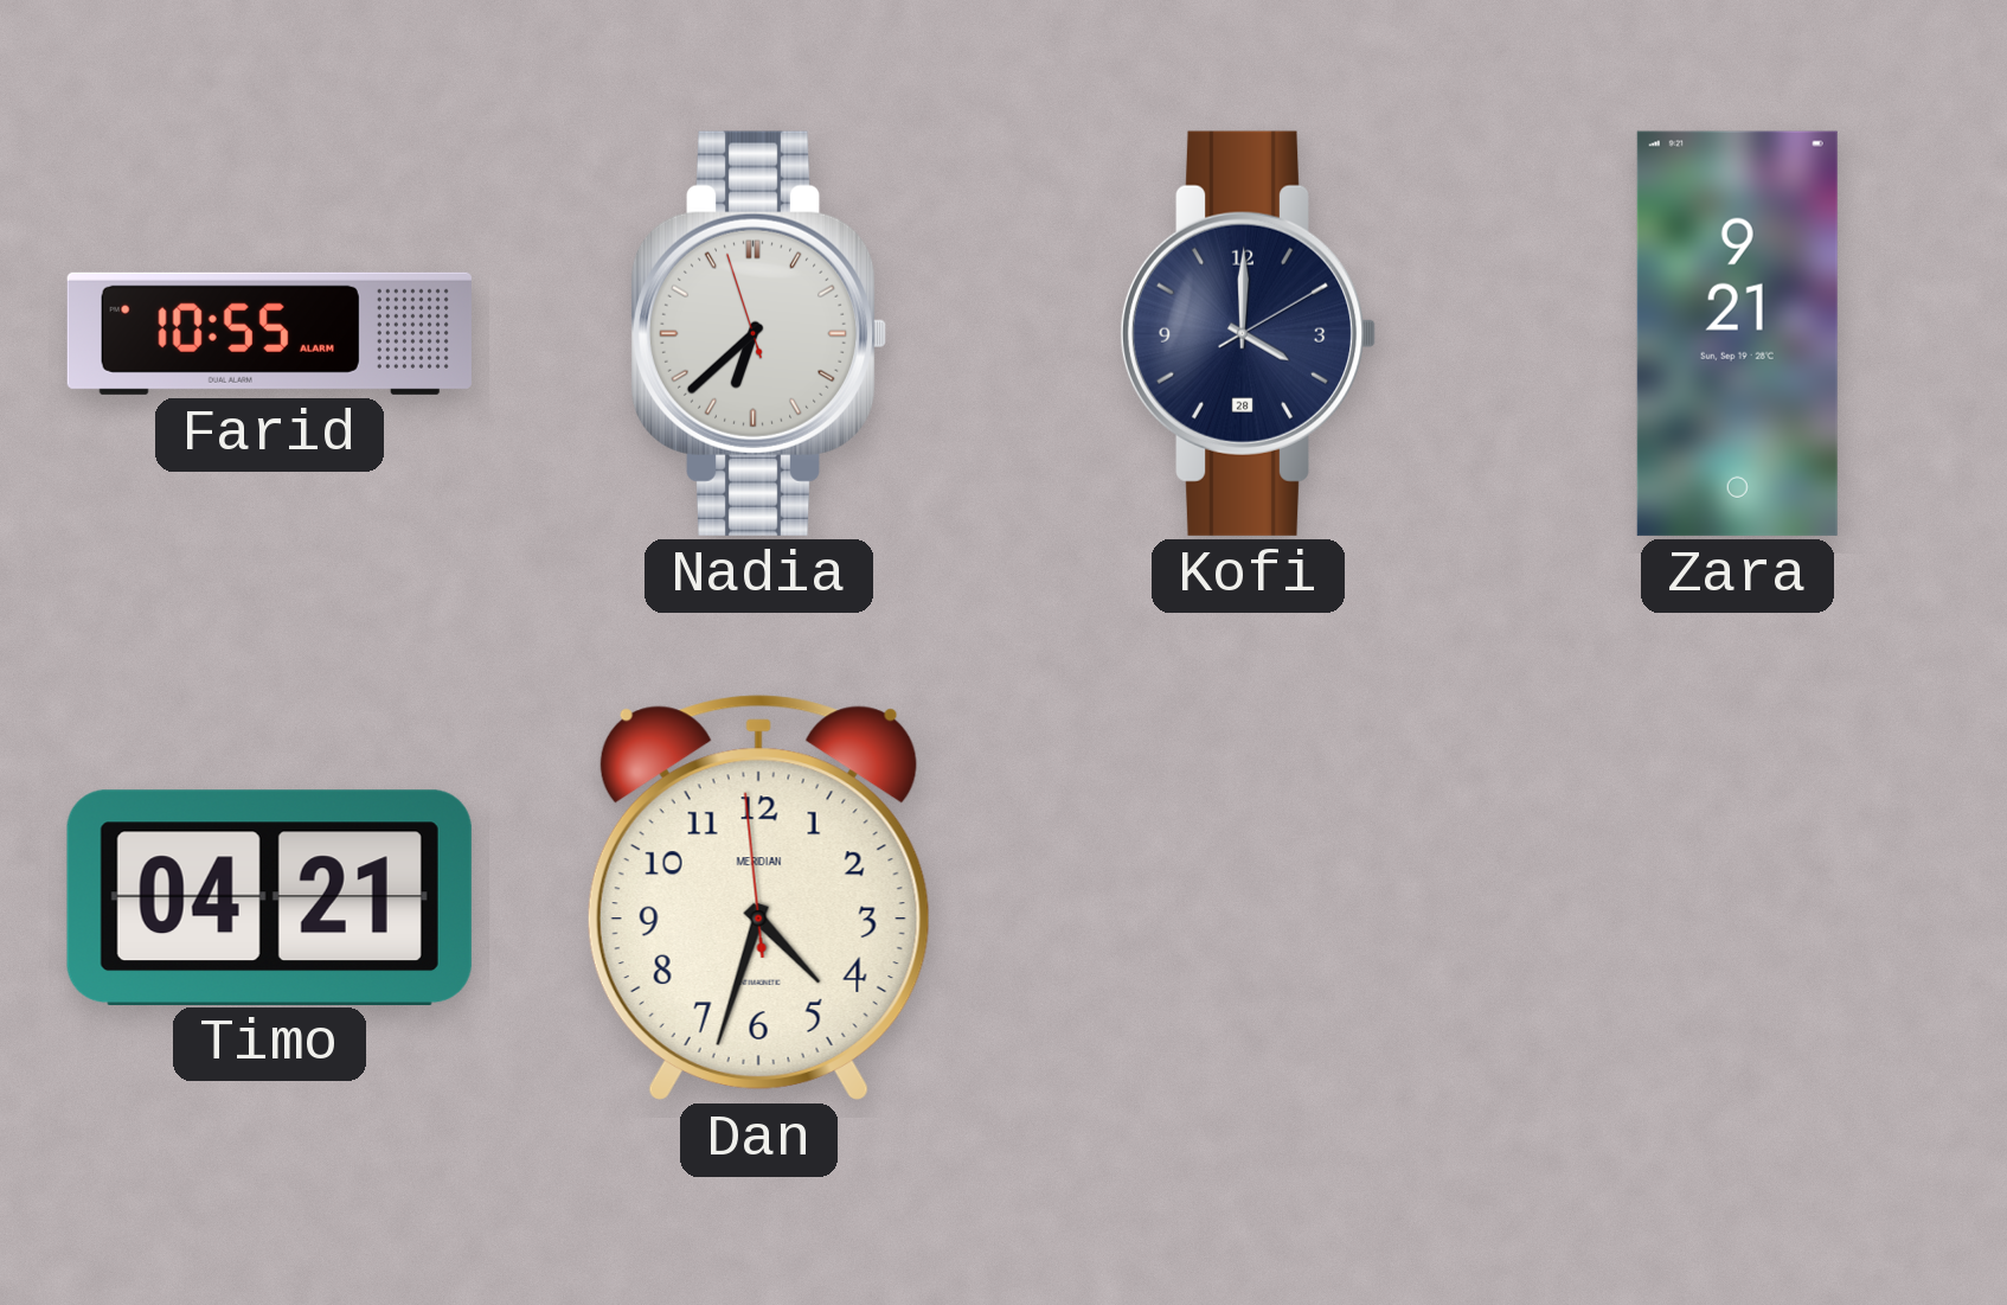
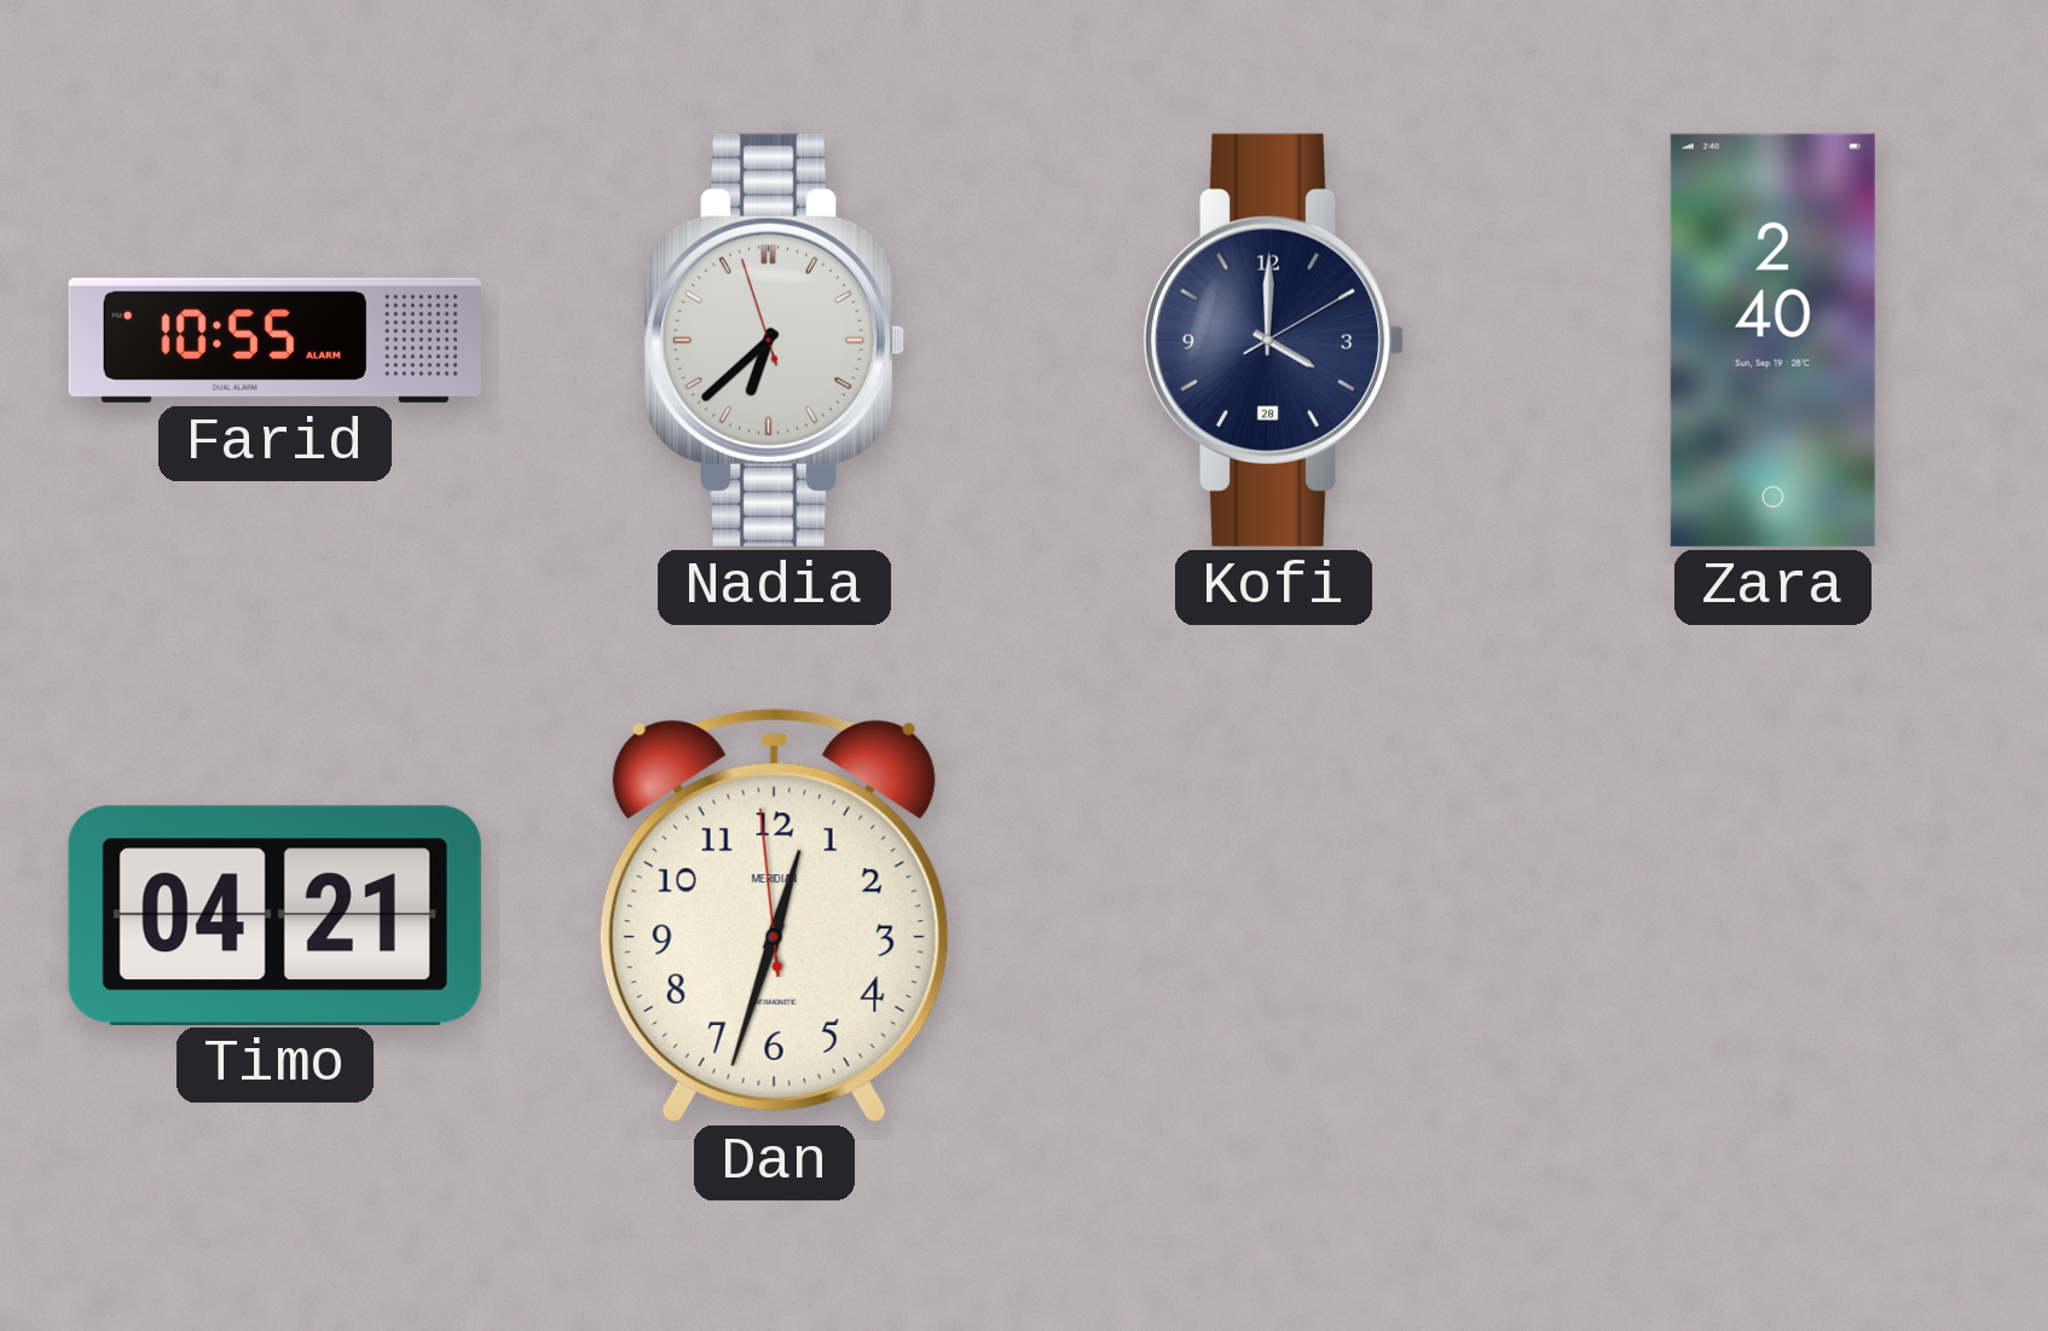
Zara: 9:21 -> 2:40
Dan: 4:32 -> 12:32
